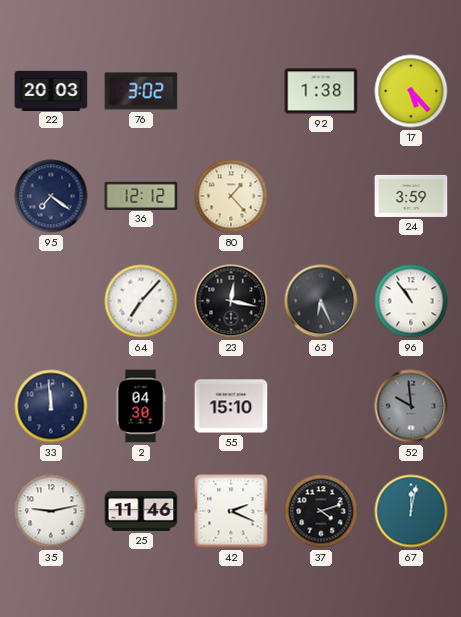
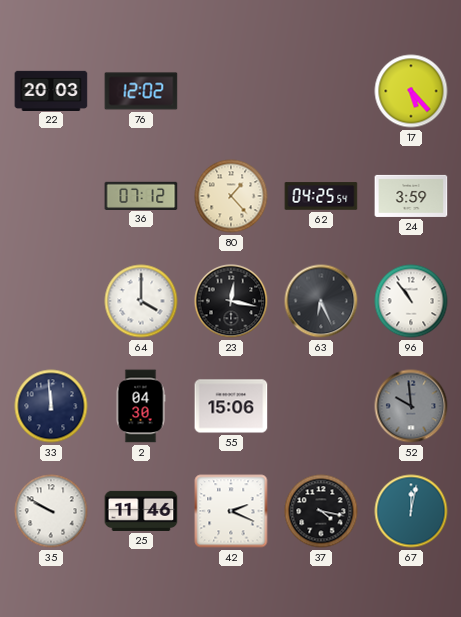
76: 3:02 -> 12:02
92: 1:38 -> none
95: 7:21 -> none
36: 12:12 -> 07:12
62: none -> 04:25
64: 7:07 -> 4:00
55: 15:10 -> 15:06
35: 9:13 -> 9:50
37: 4:12 -> 4:17
